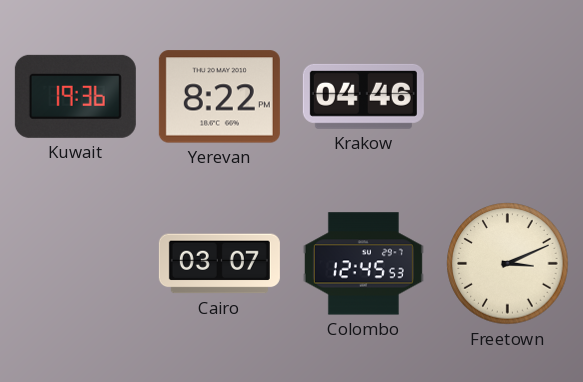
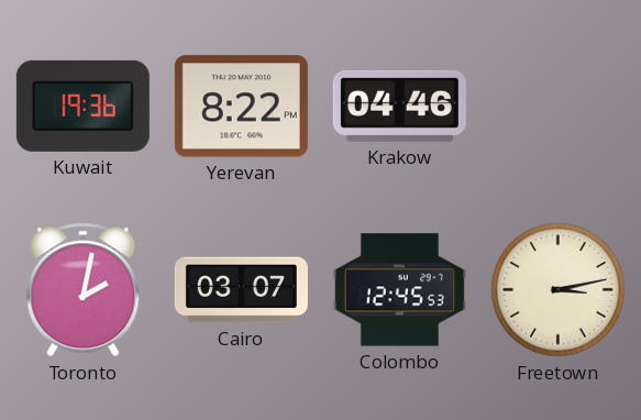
Toronto: none -> 2:02
Freetown: 3:11 -> 3:13
